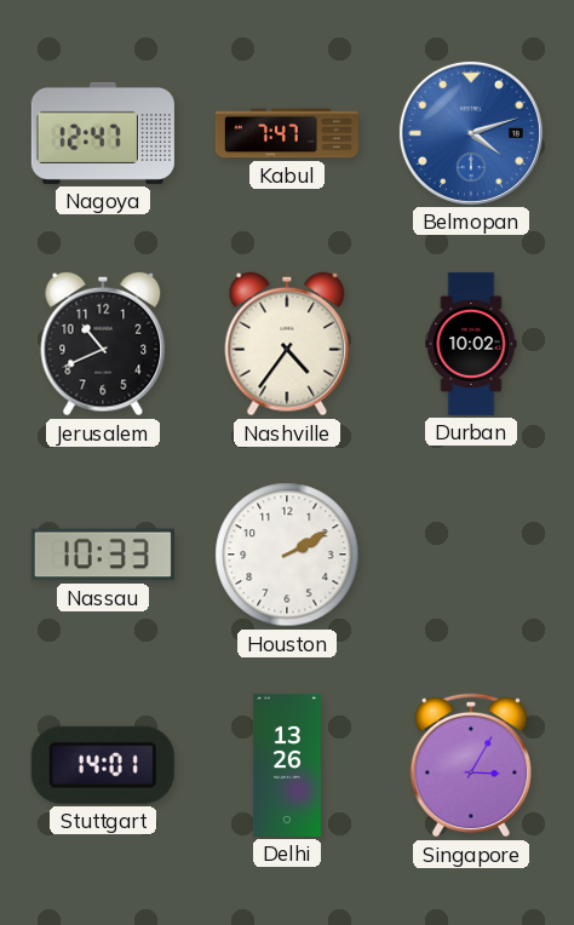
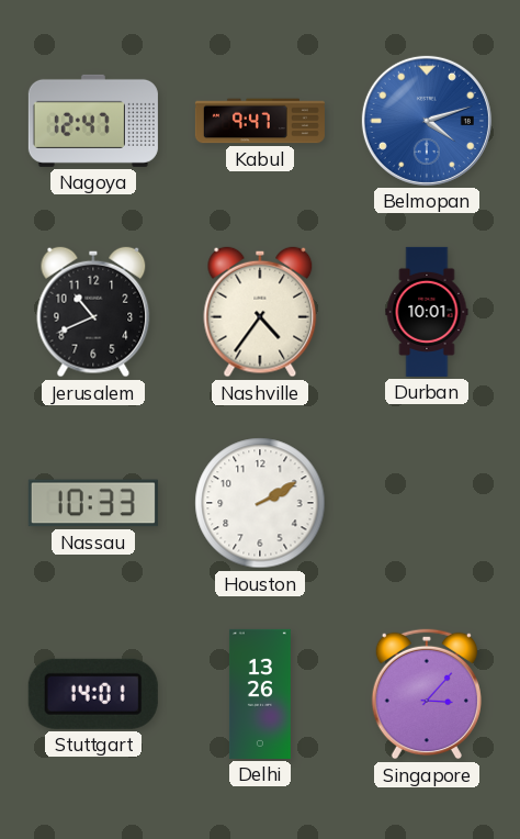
Kabul: 7:47 -> 9:47
Durban: 10:02 -> 10:01
Singapore: 3:05 -> 3:07
